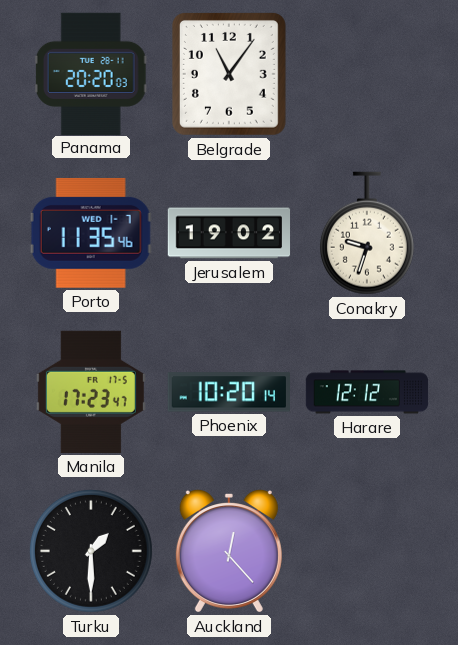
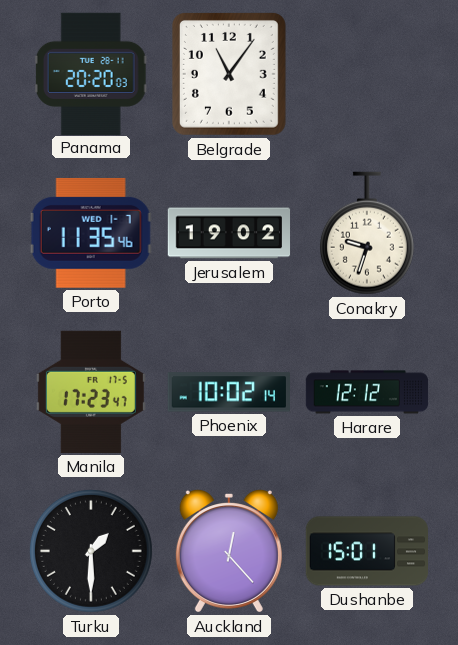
Phoenix: 10:20 -> 10:02
Dushanbe: none -> 15:01
